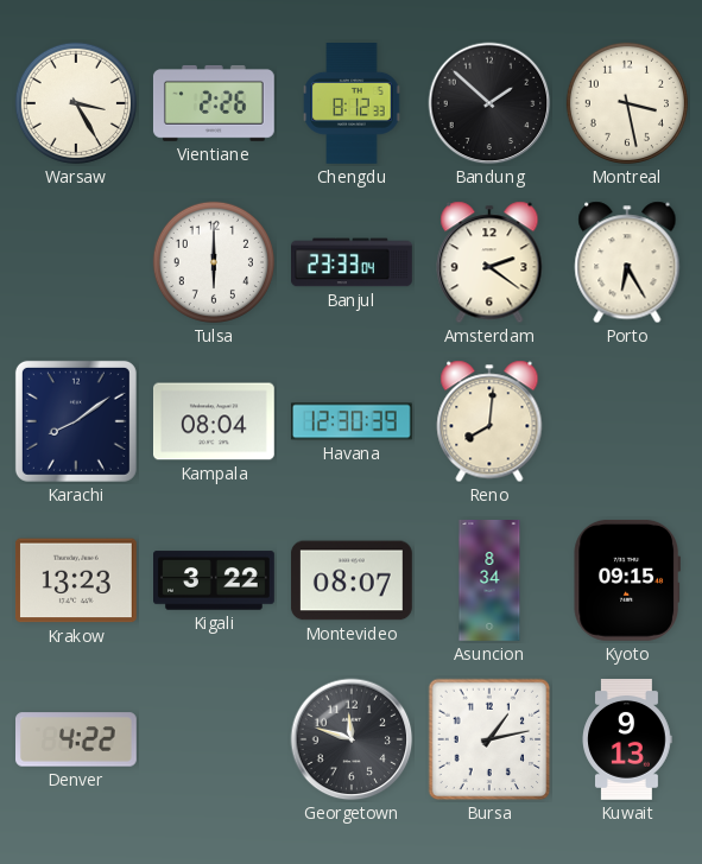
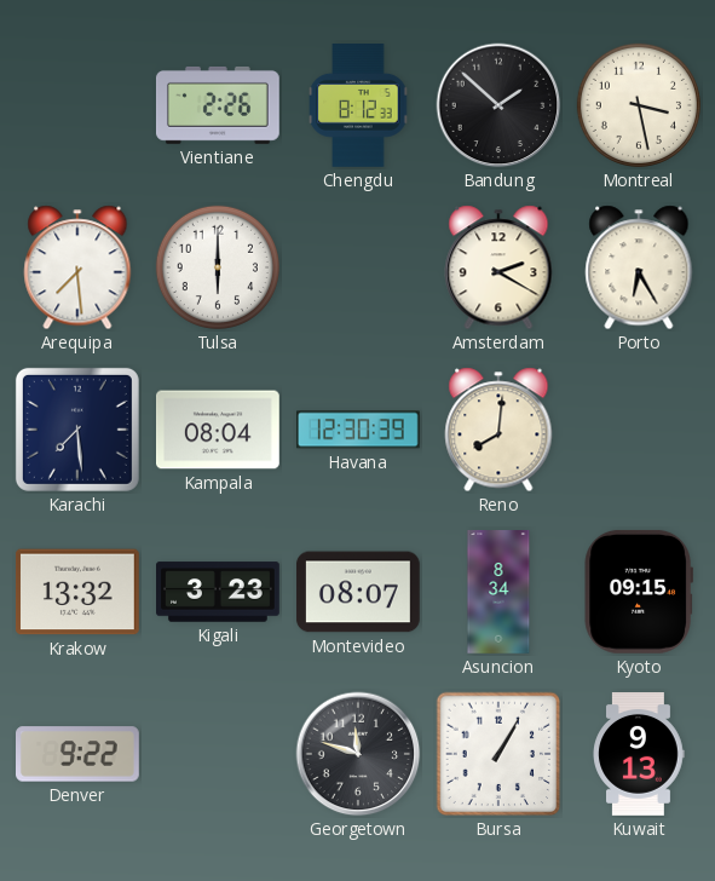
Warsaw: 3:25 -> none
Arequipa: none -> 7:29
Banjul: 23:33 -> none
Amsterdam: 2:21 -> 2:20
Karachi: 8:09 -> 7:29
Krakow: 13:23 -> 13:32
Kigali: 3:22 -> 3:23
Denver: 4:22 -> 9:22
Bursa: 1:13 -> 1:05
